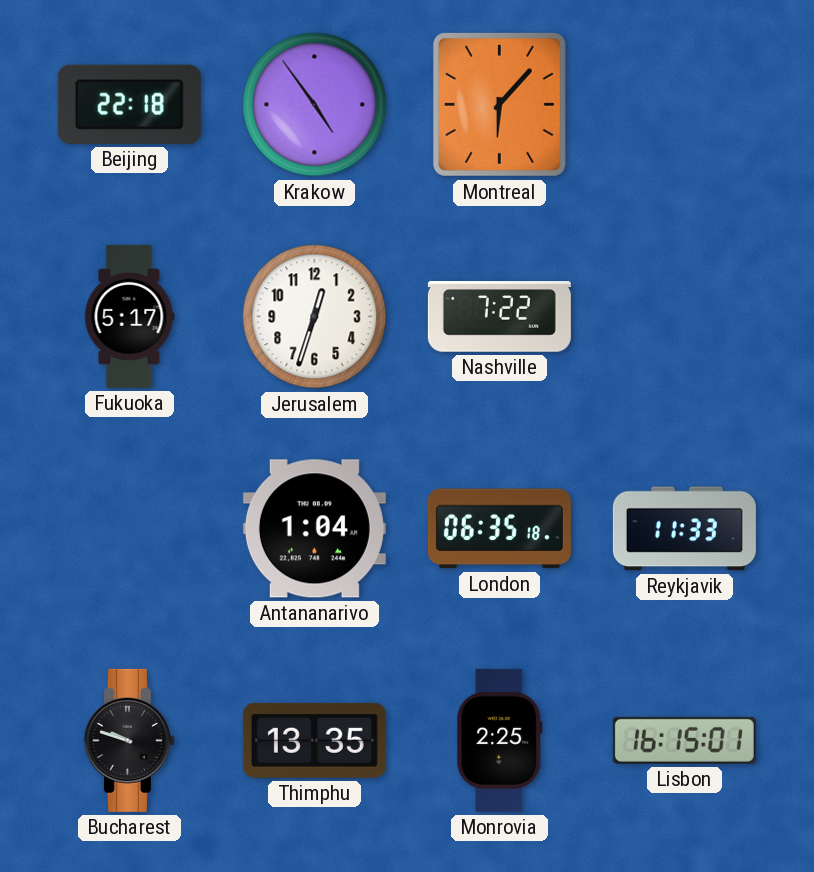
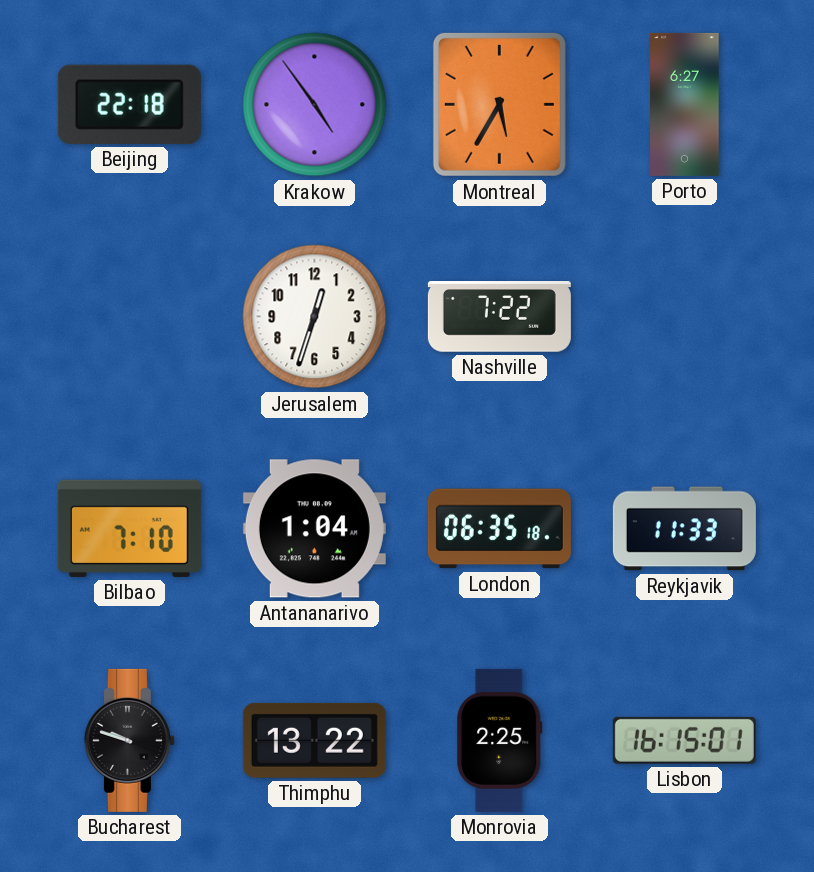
Montreal: 6:07 -> 5:35
Porto: none -> 6:27
Fukuoka: 5:17 -> none
Bilbao: none -> 7:10
Thimphu: 13:35 -> 13:22
